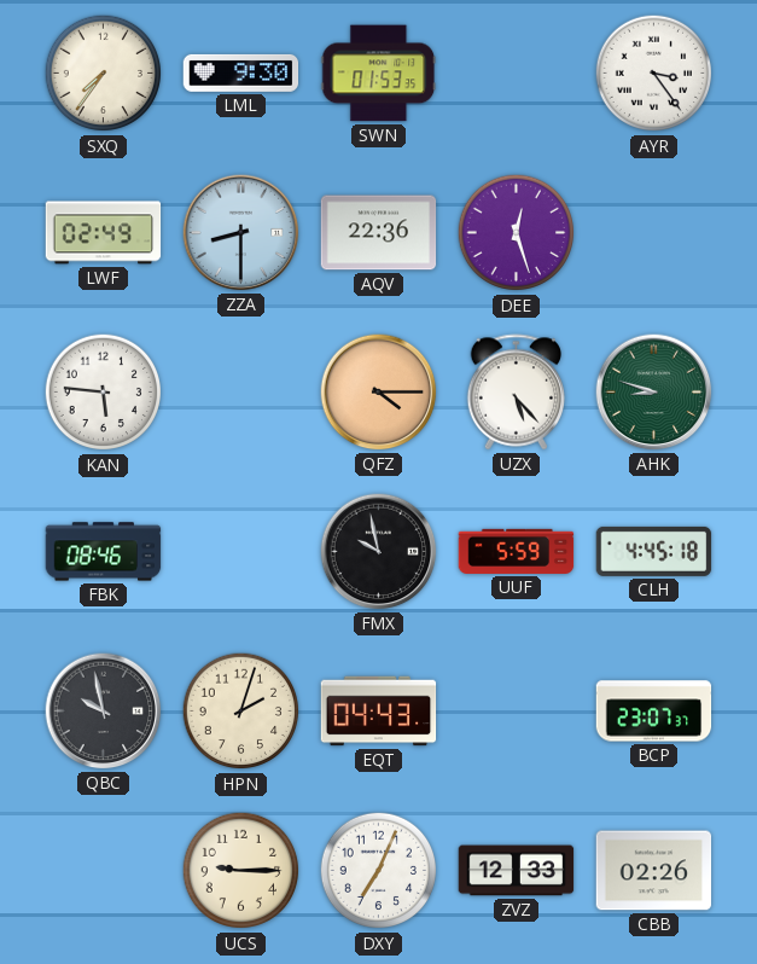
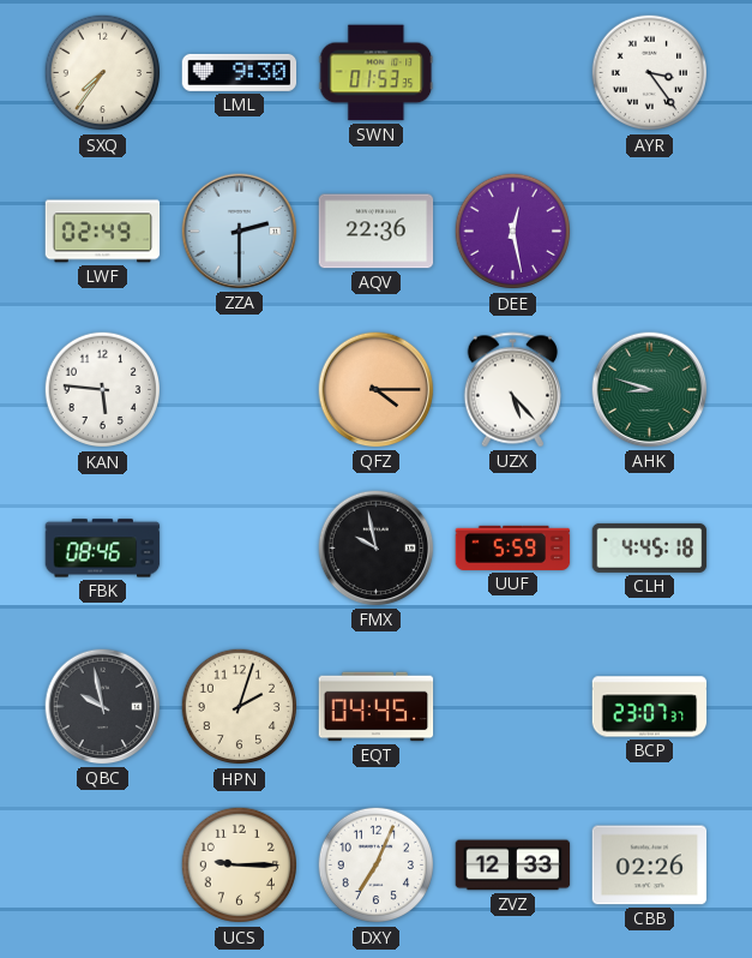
ZZA: 8:30 -> 2:30
DEE: 12:27 -> 12:28
EQT: 04:43 -> 04:45
